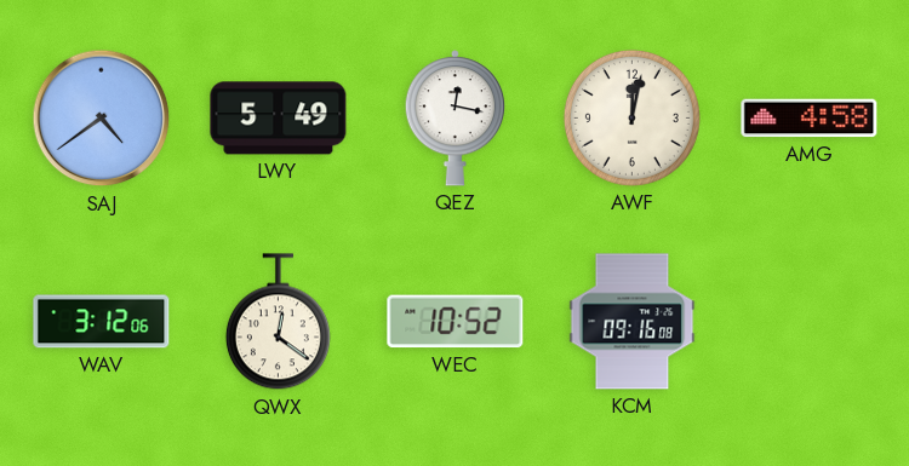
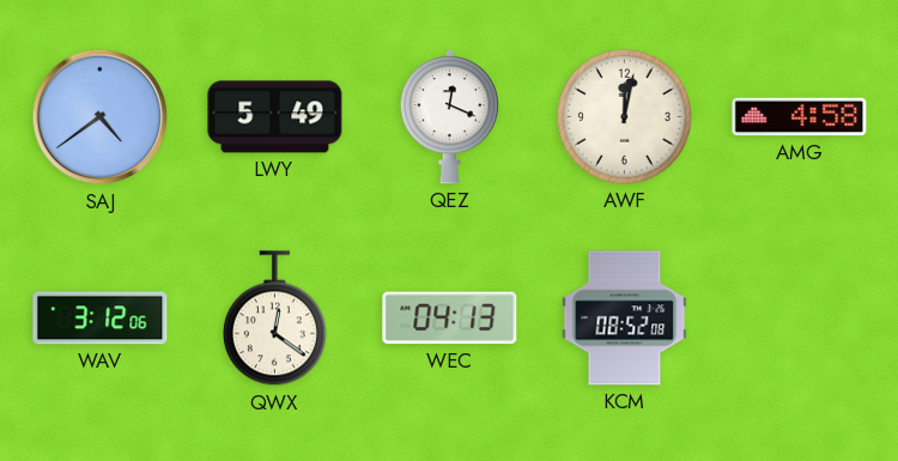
QEZ: 12:17 -> 12:19
WEC: 10:52 -> 04:13
KCM: 09:16 -> 08:52
